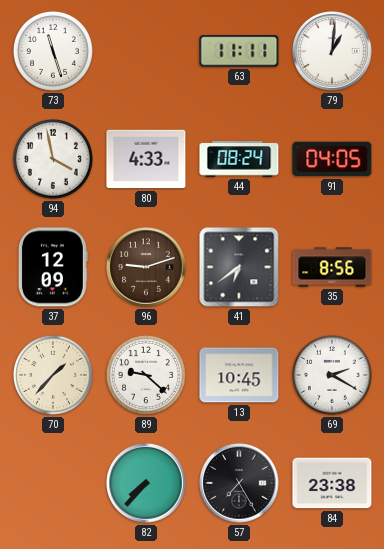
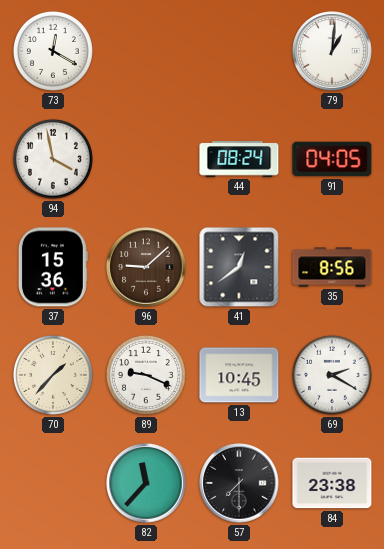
73: 11:27 -> 12:20
63: 11:11 -> none
80: 4:33 -> none
37: 12:09 -> 15:36
96: 9:12 -> 9:08
41: 6:39 -> 12:39
89: 9:22 -> 9:19
82: 7:37 -> 11:37
57: 7:25 -> 7:30
